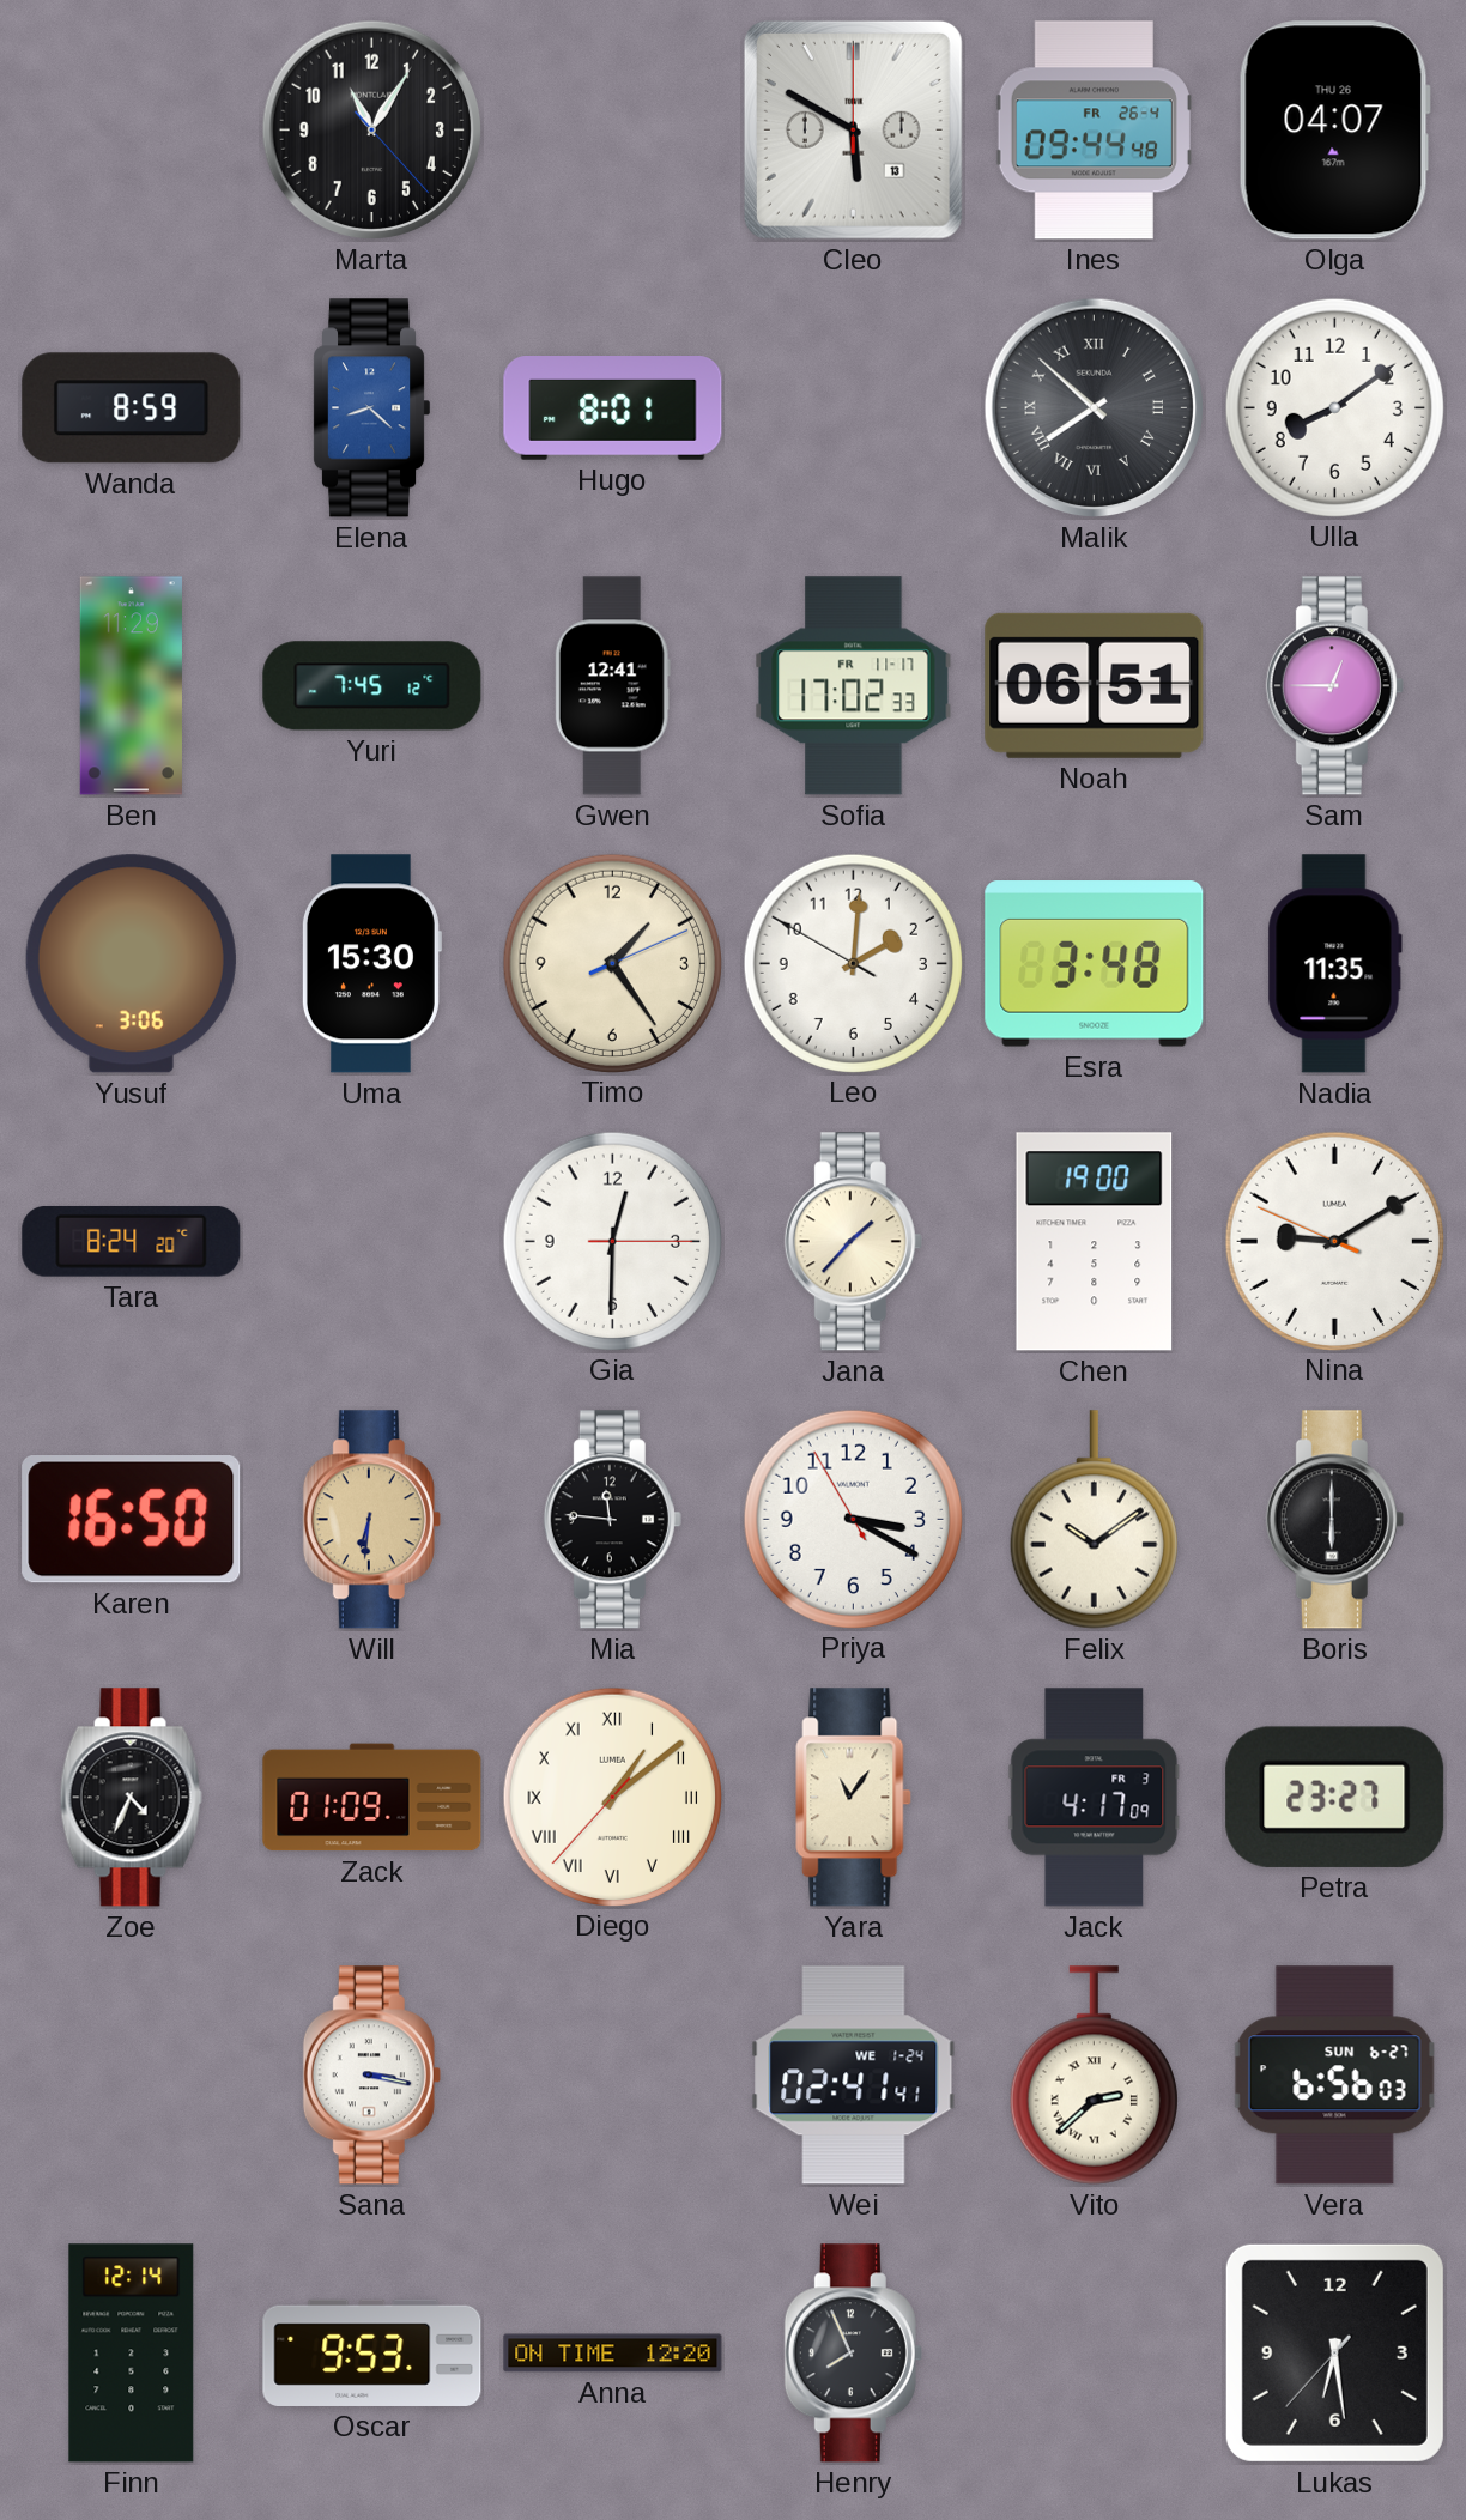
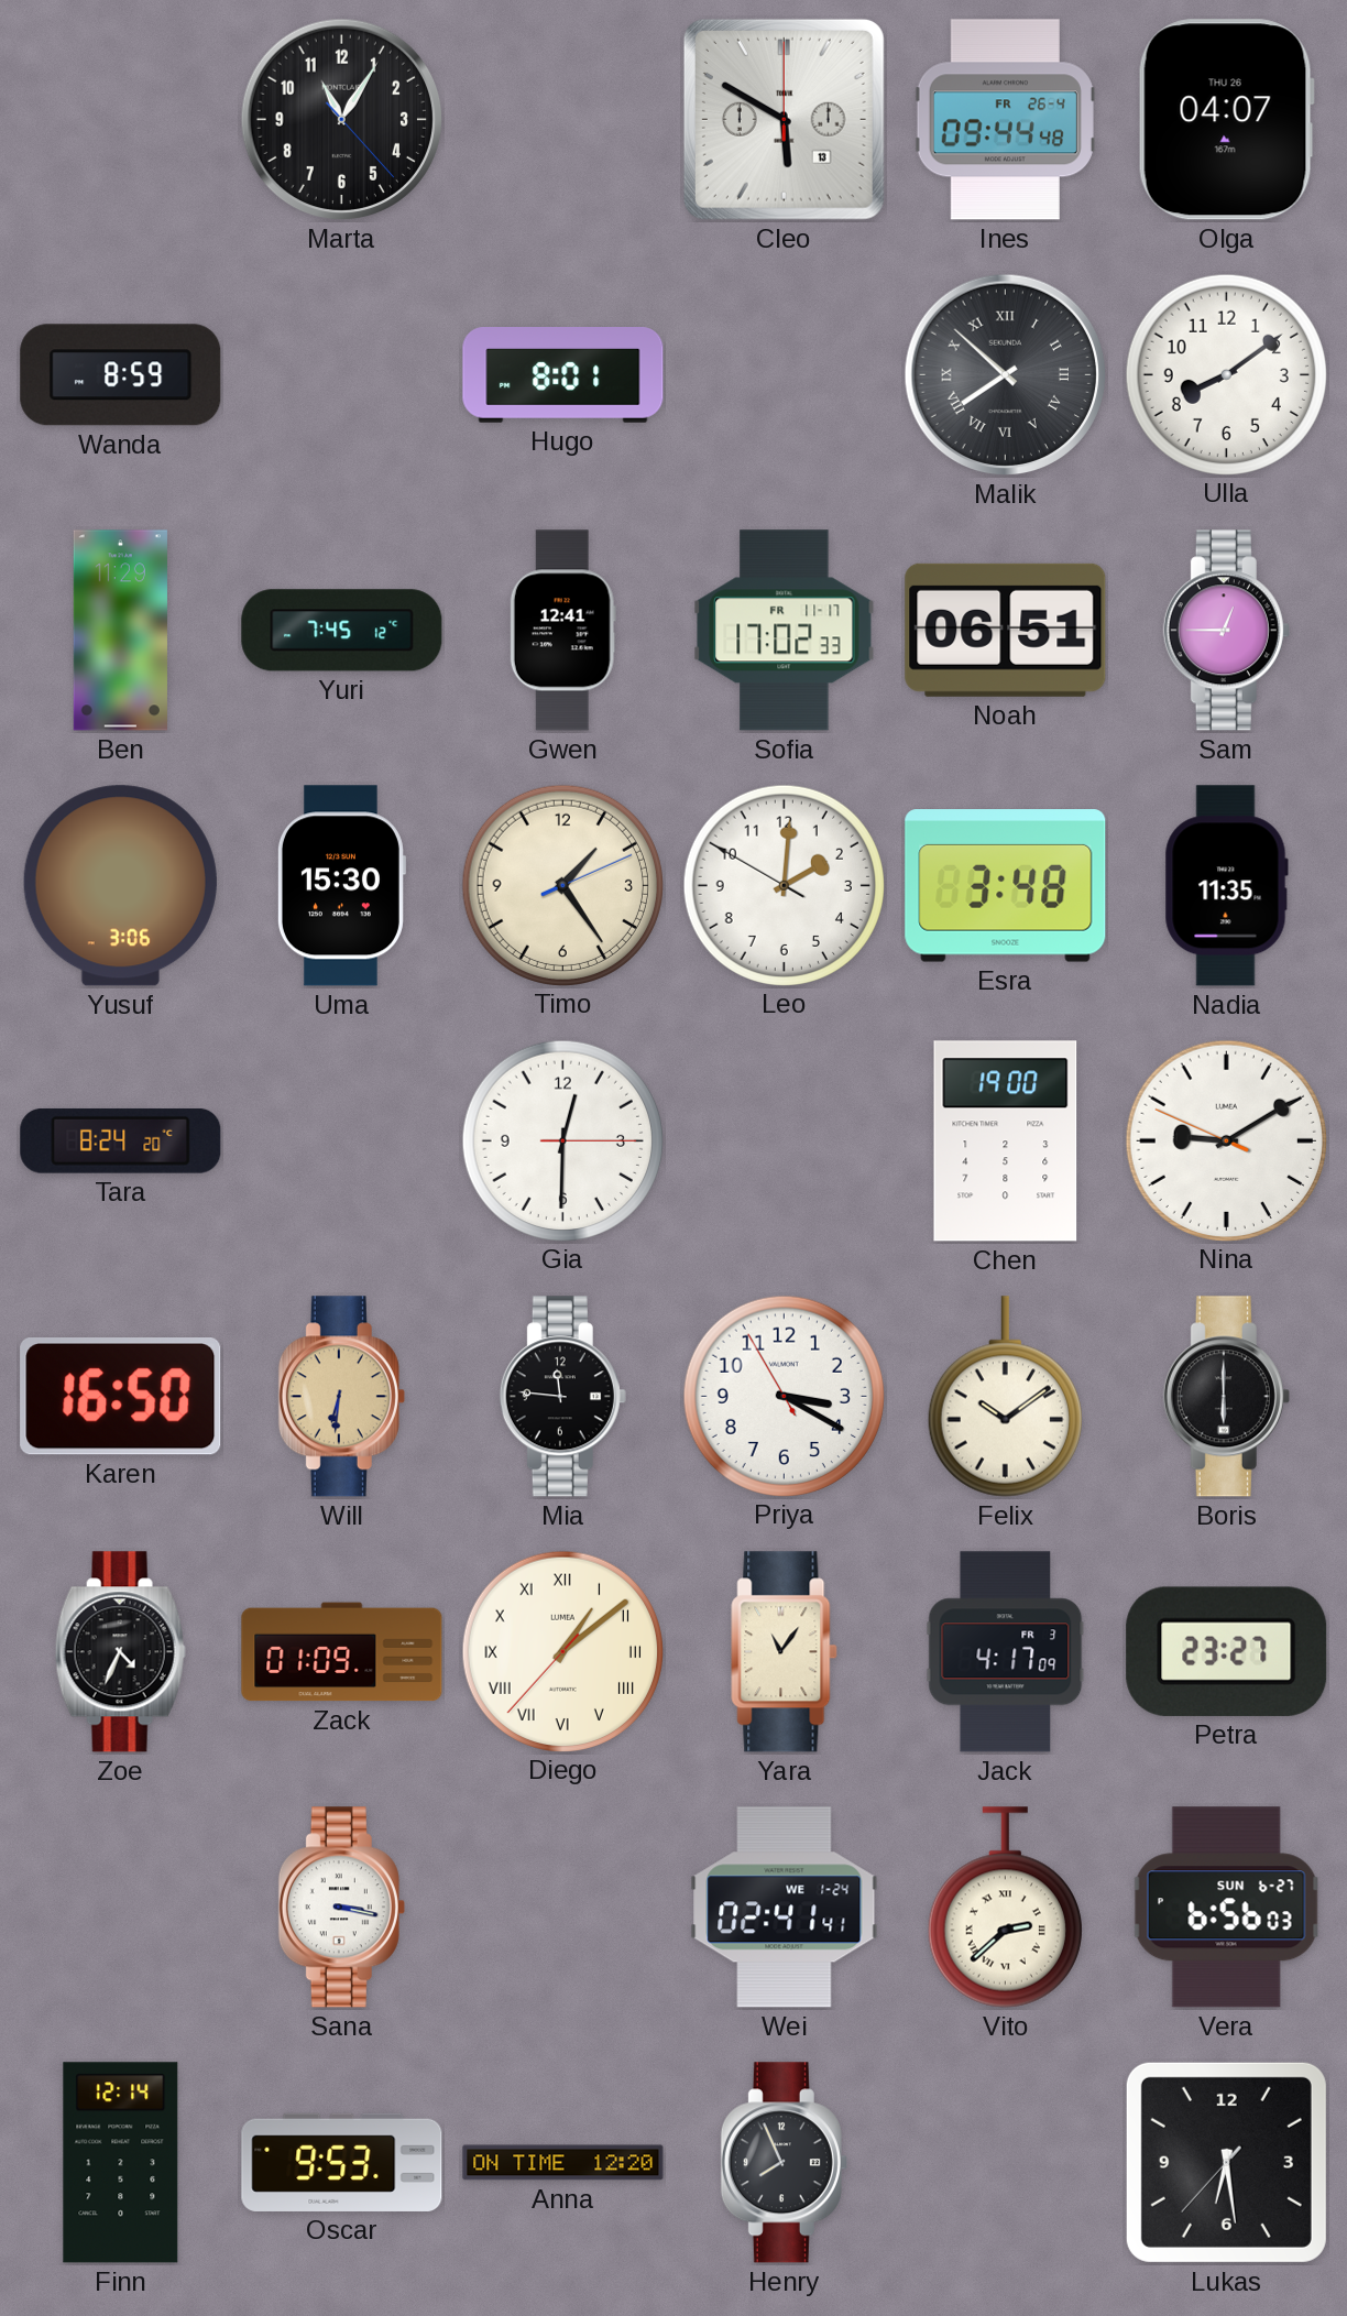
Elena: 8:22 -> none
Jana: 1:37 -> none
